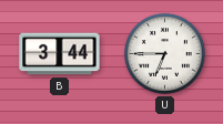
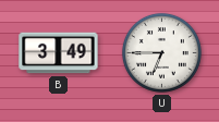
B: 3:44 -> 3:49
